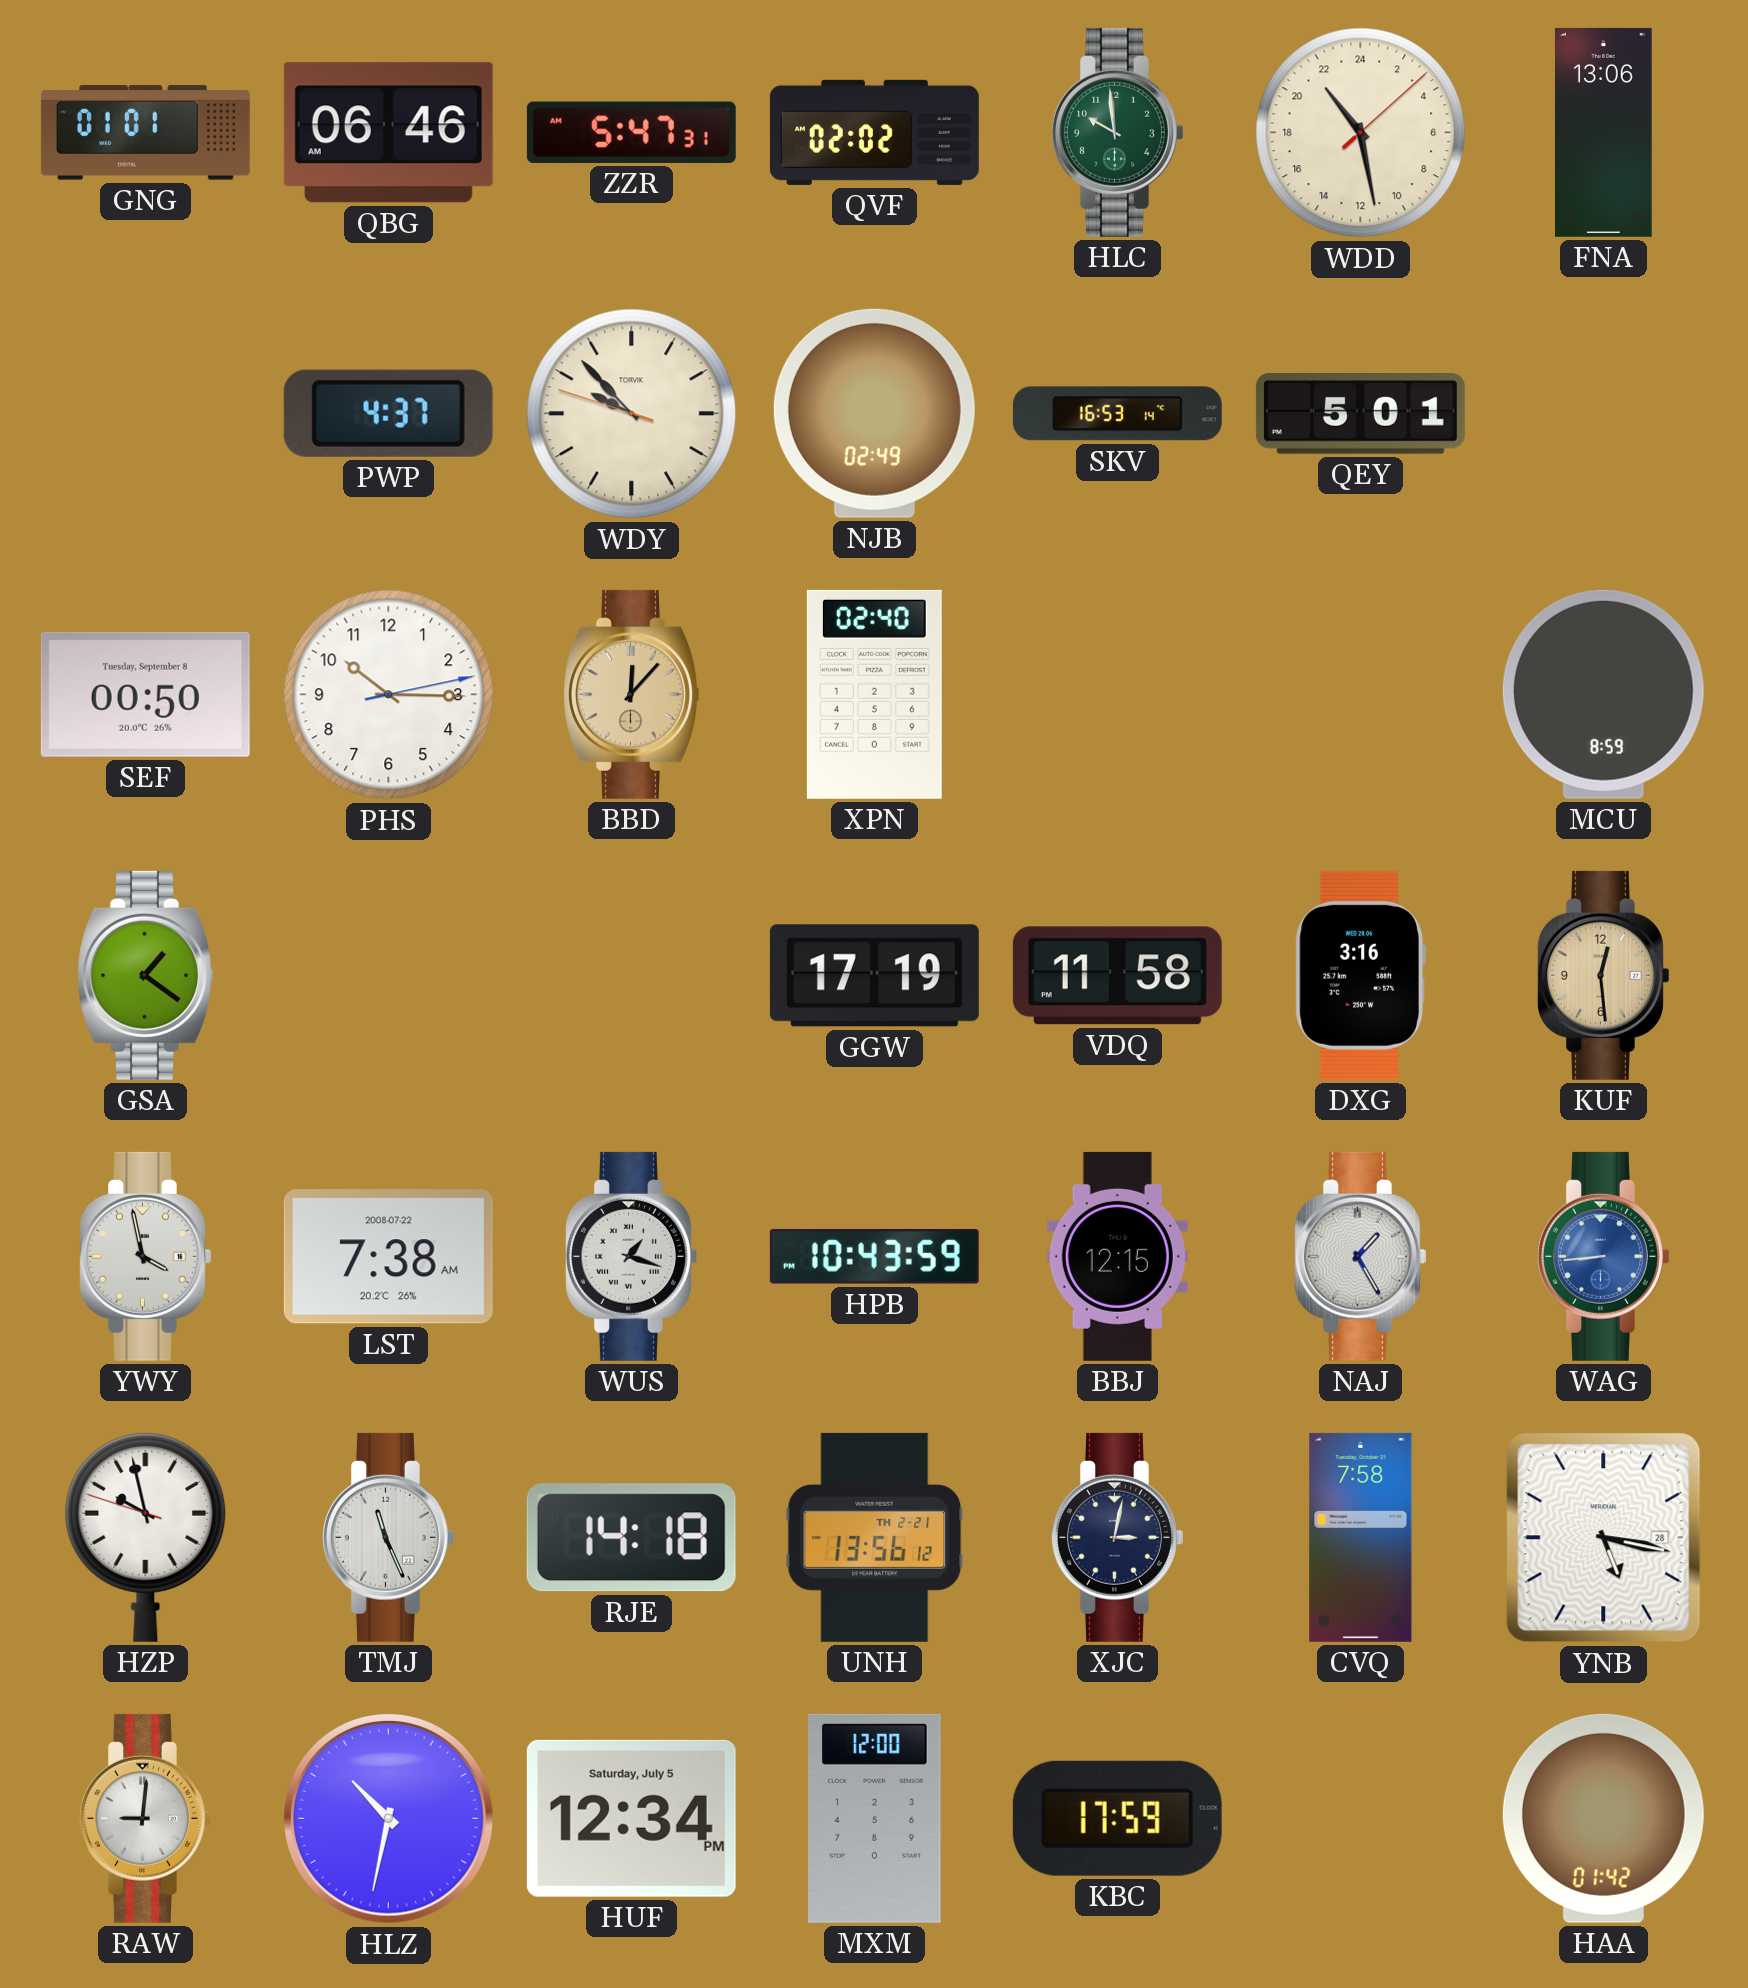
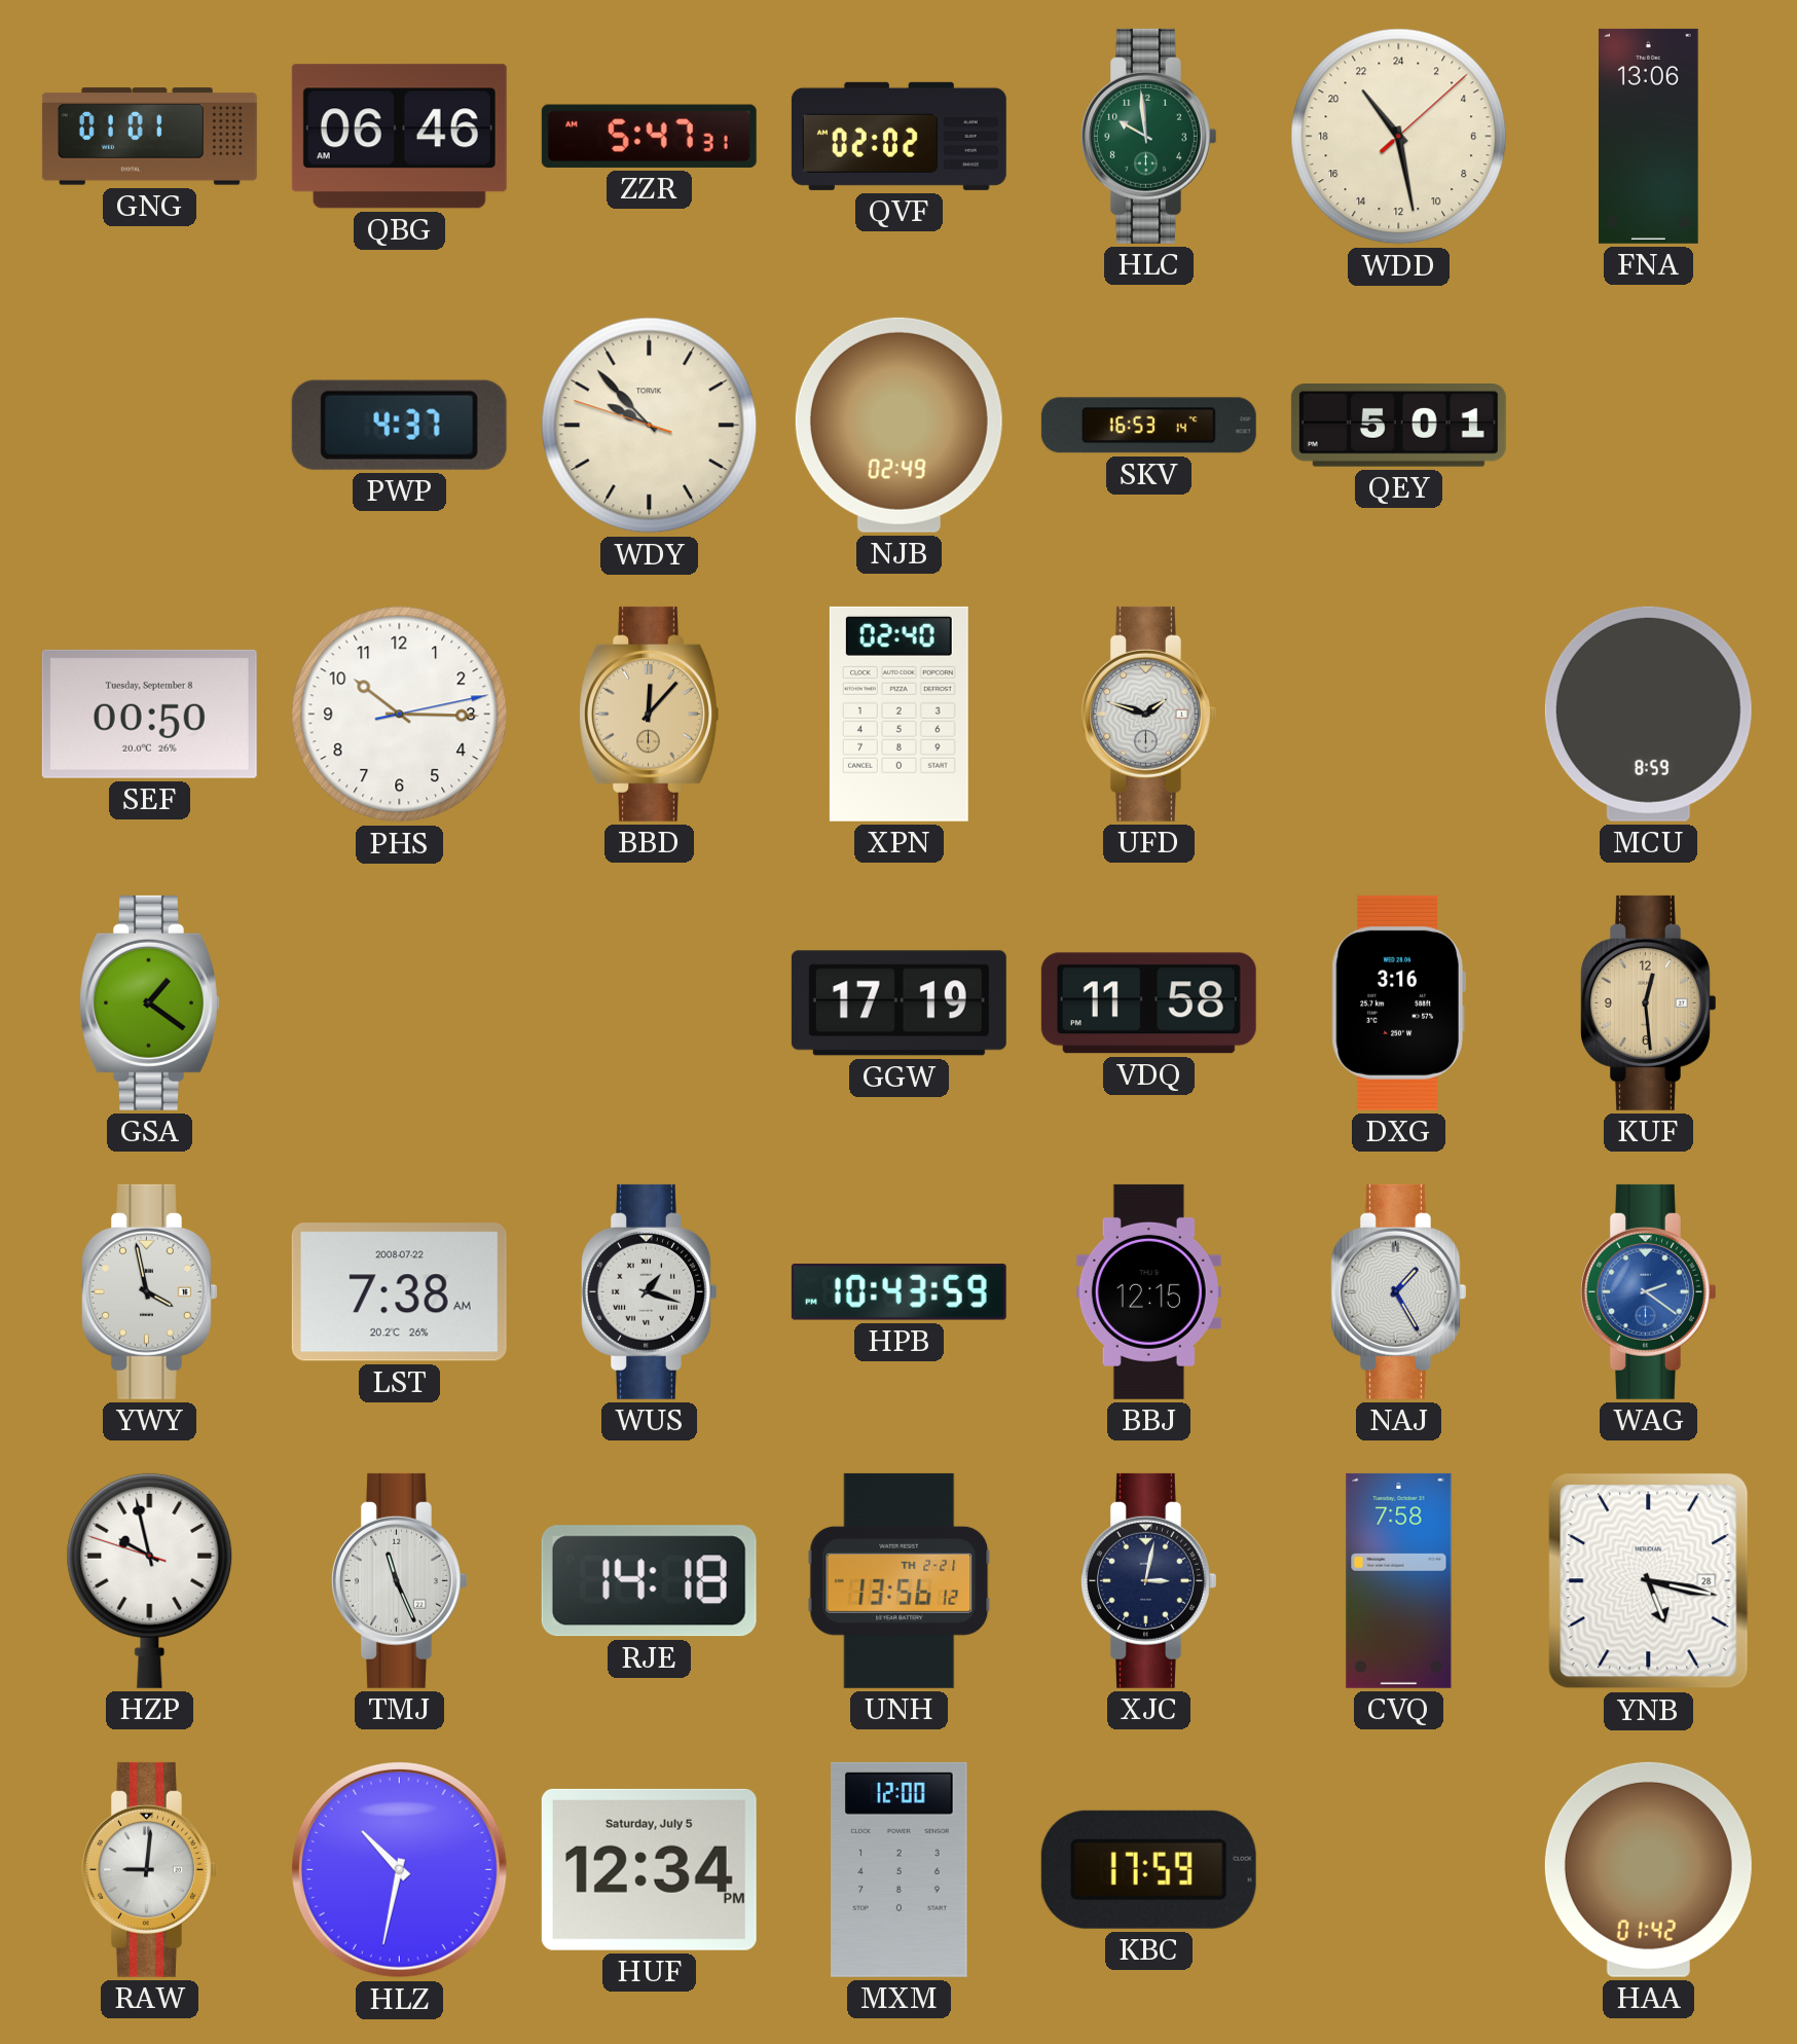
UFD: none -> 1:48
WAG: 8:44 -> 2:21
